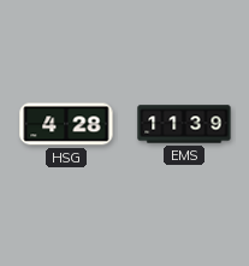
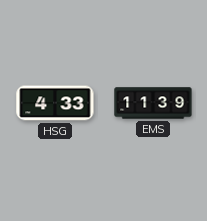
HSG: 4:28 -> 4:33
